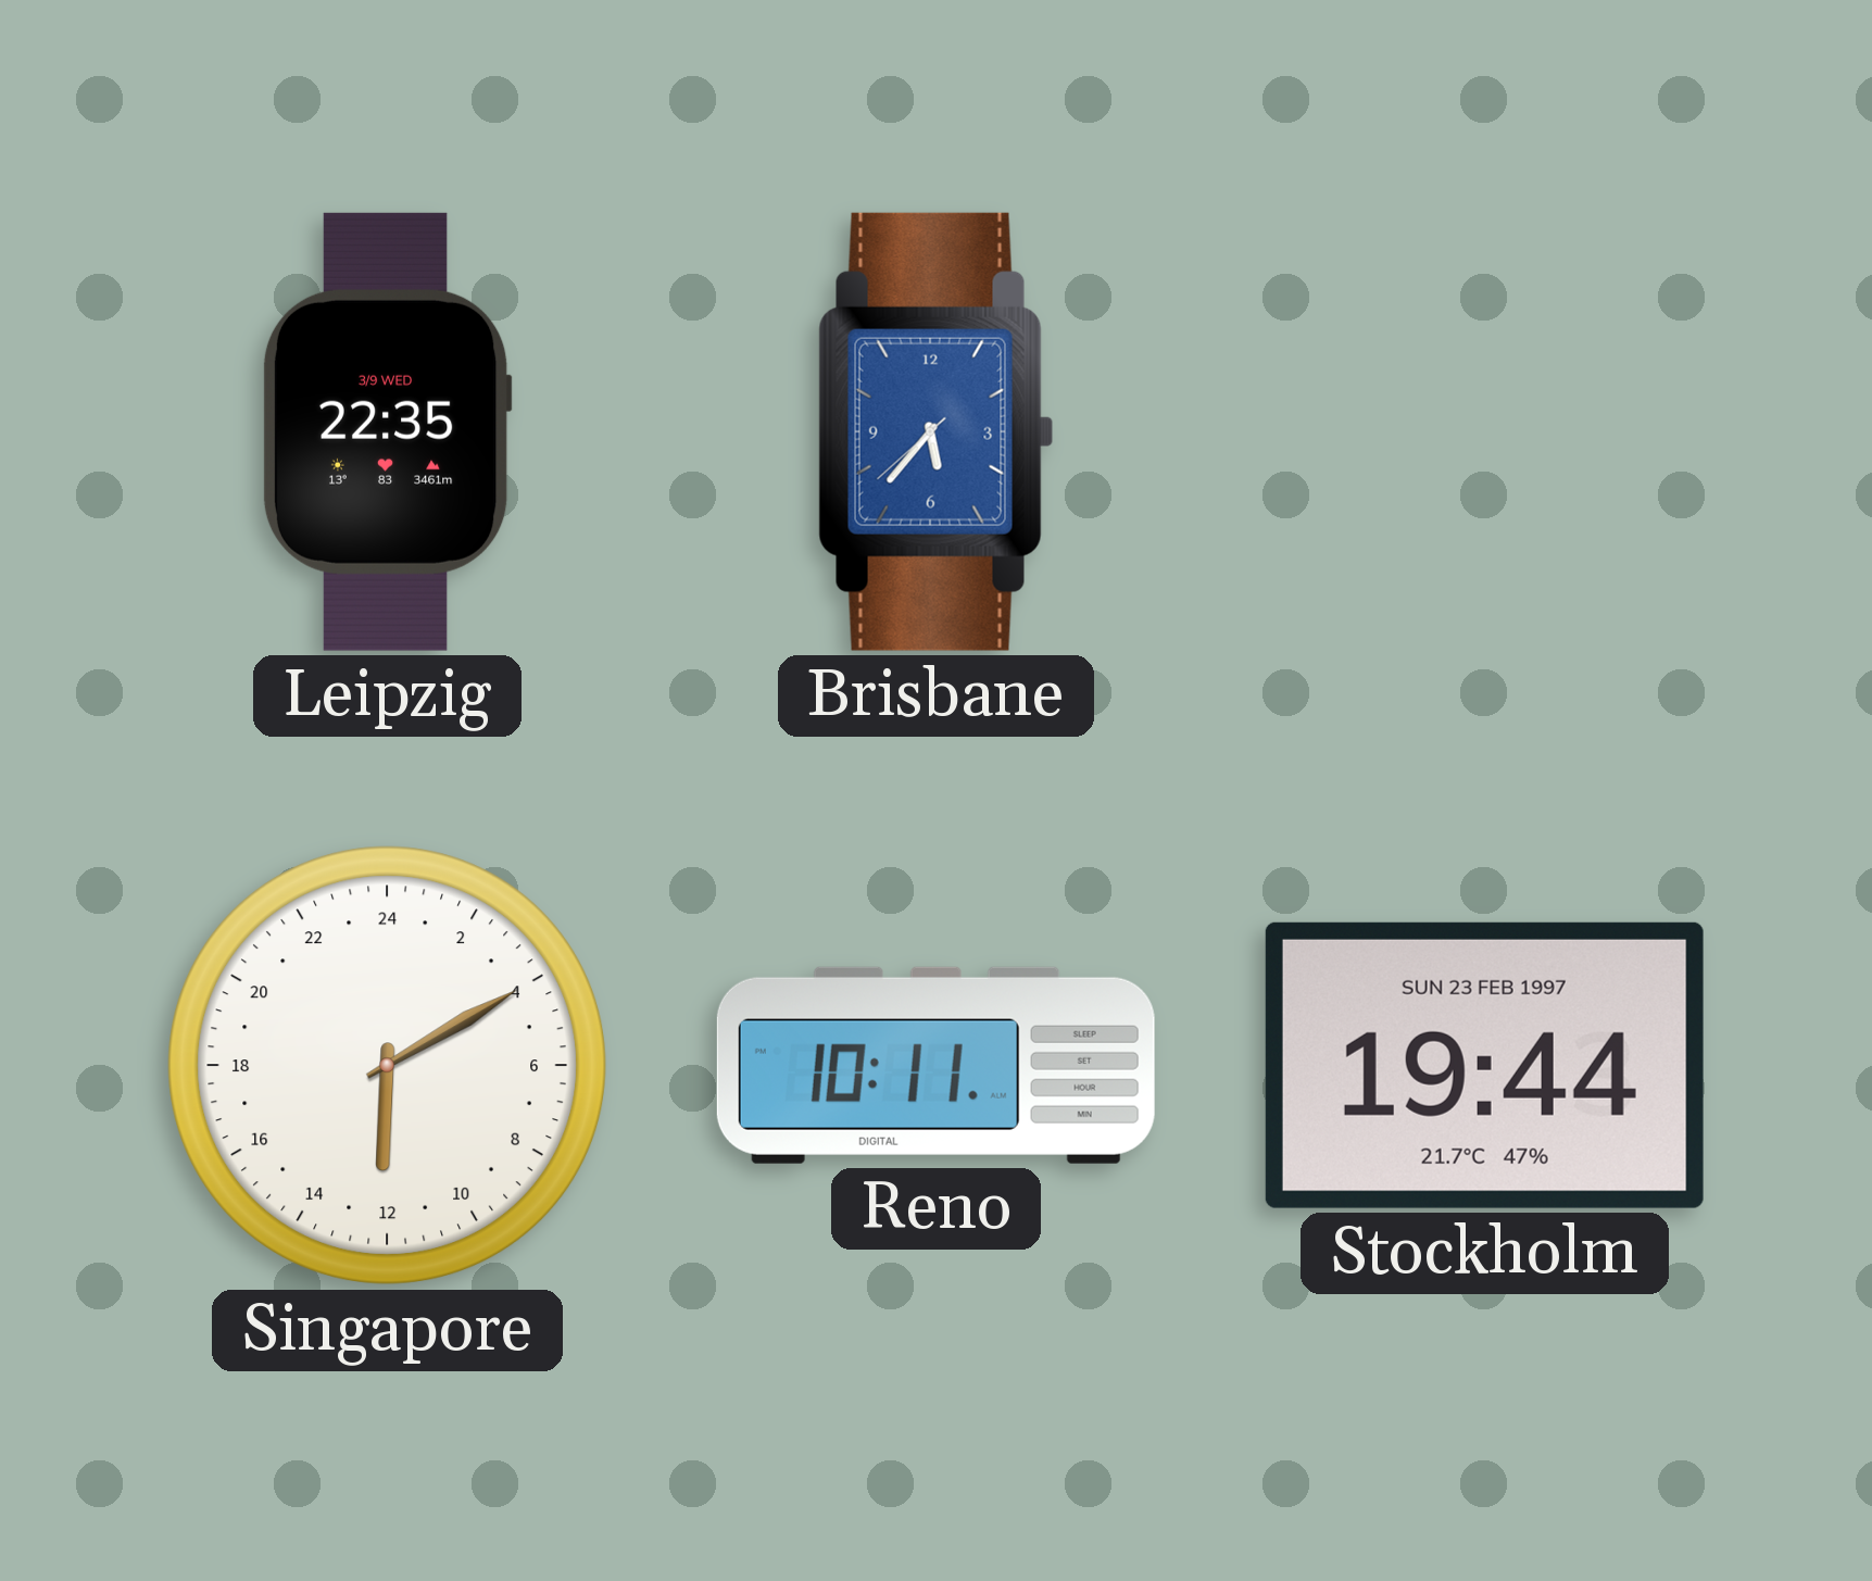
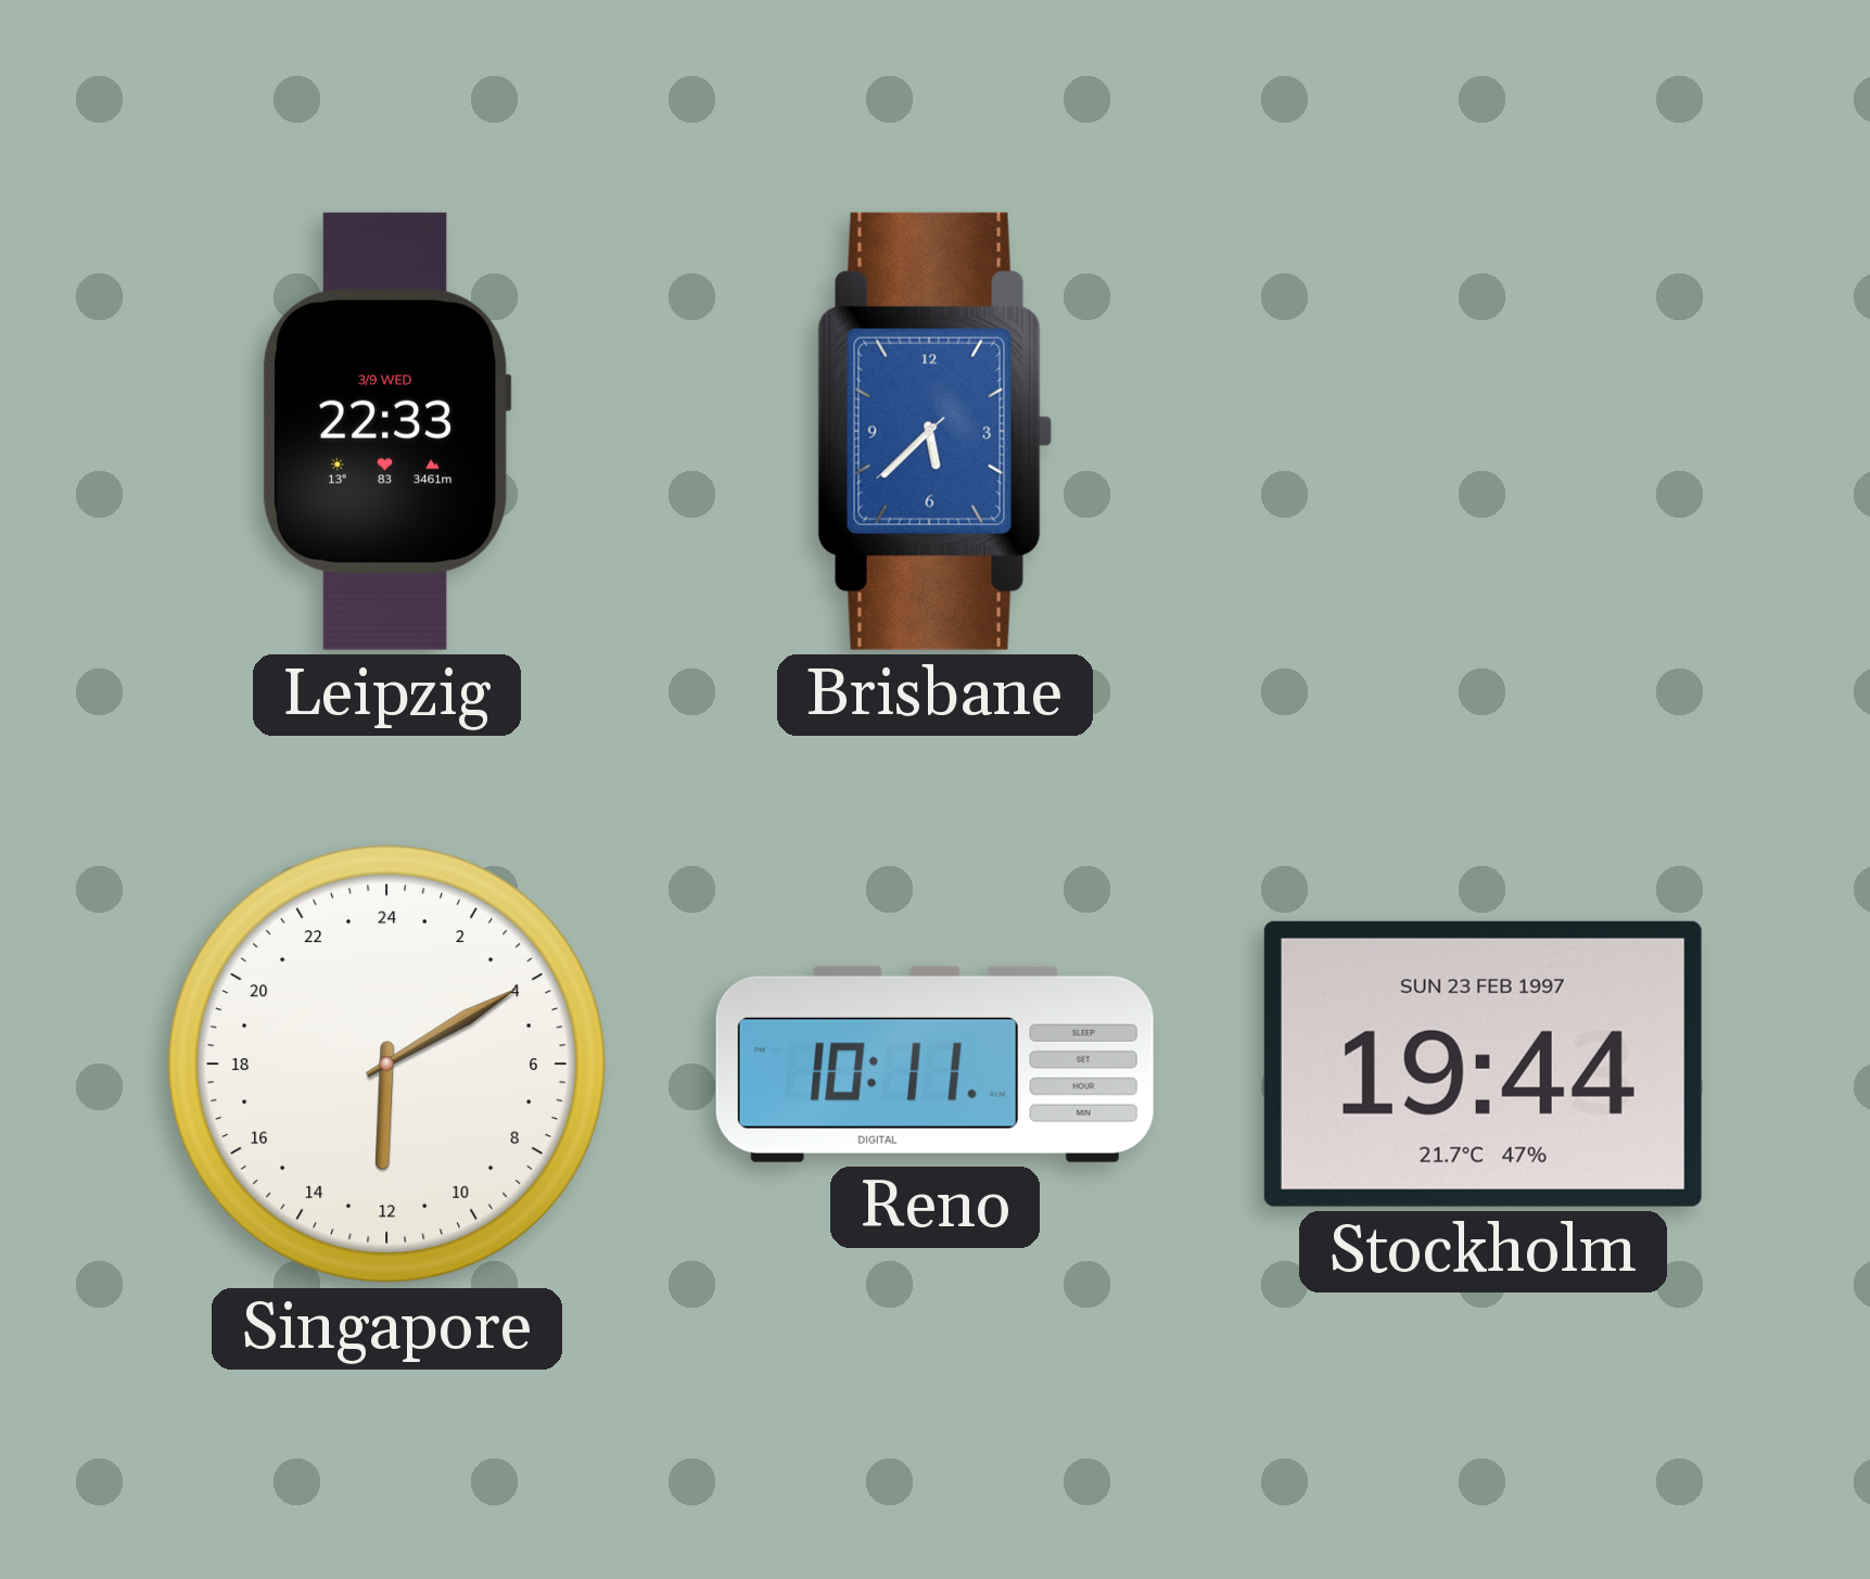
Leipzig: 22:35 -> 22:33
Brisbane: 5:36 -> 5:37
